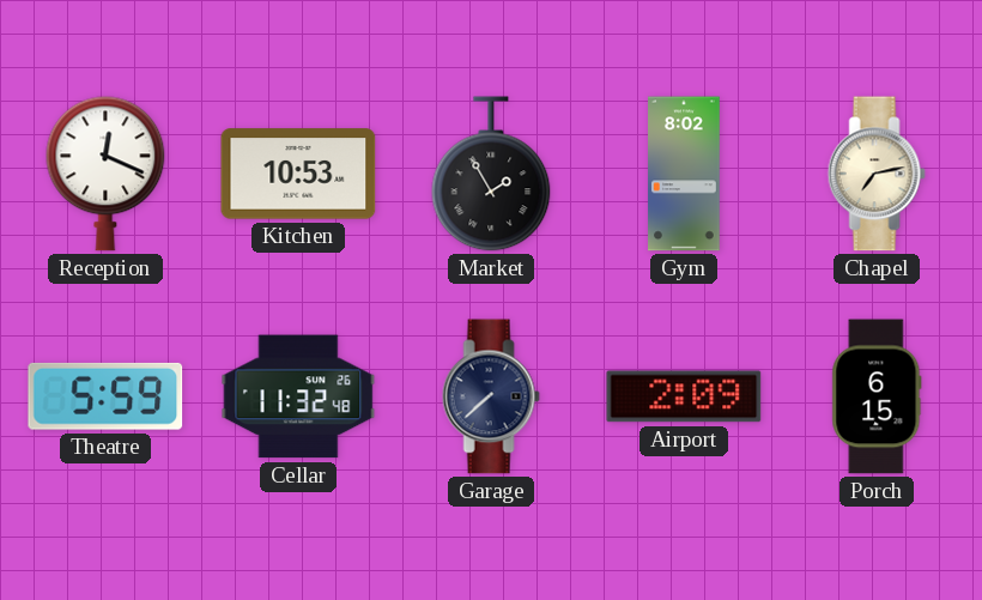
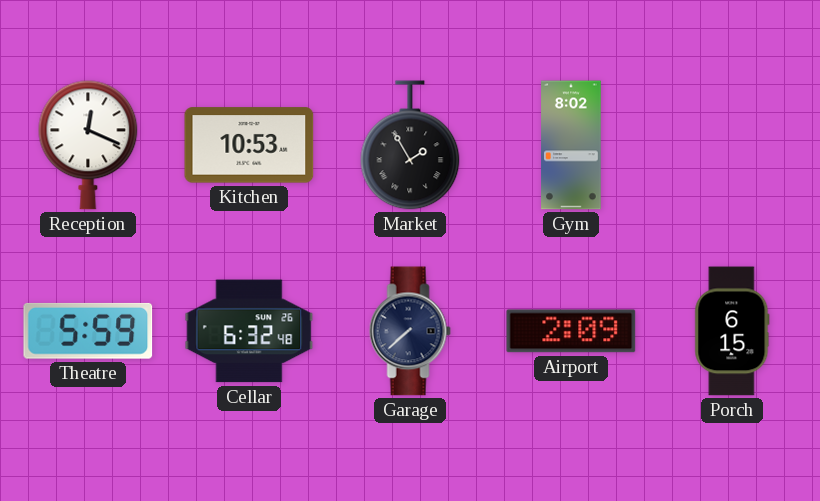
Chapel: 7:13 -> none
Cellar: 11:32 -> 6:32
